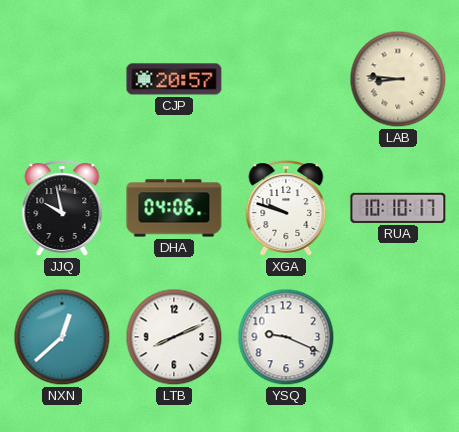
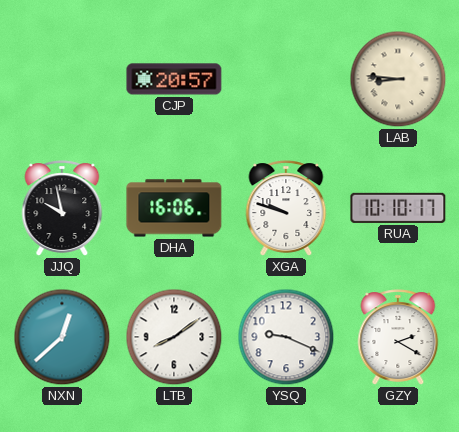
DHA: 04:06 -> 16:06
LTB: 8:11 -> 8:09
GZY: none -> 2:20
